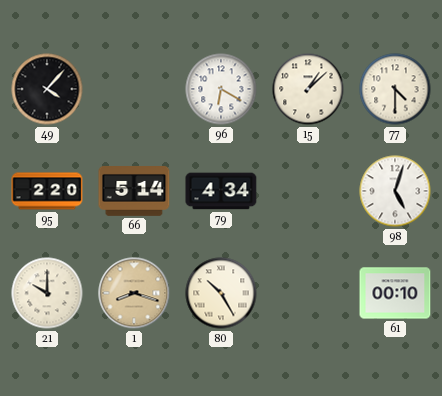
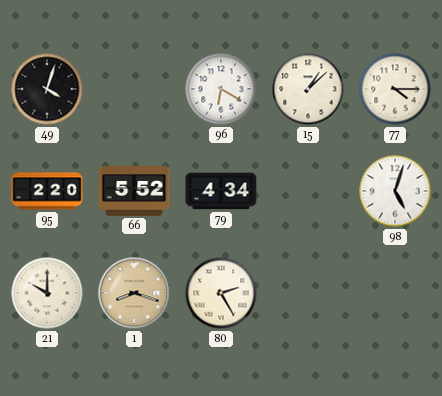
49: 4:07 -> 4:03
77: 4:30 -> 4:15
66: 5:14 -> 5:52
80: 10:25 -> 2:25
61: 00:10 -> none
